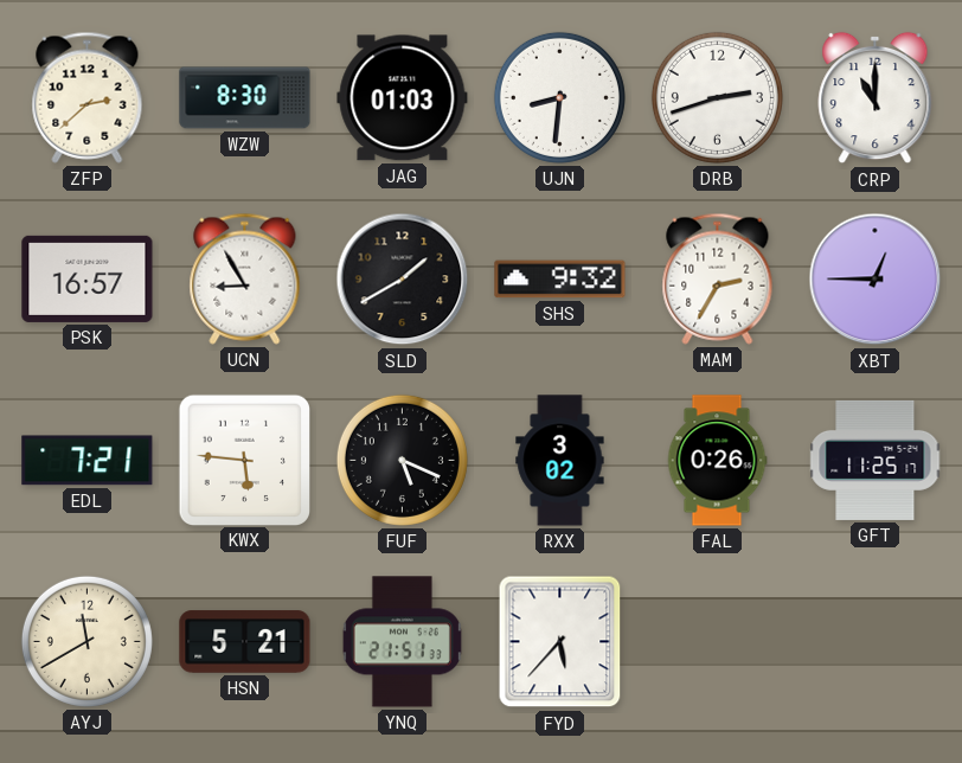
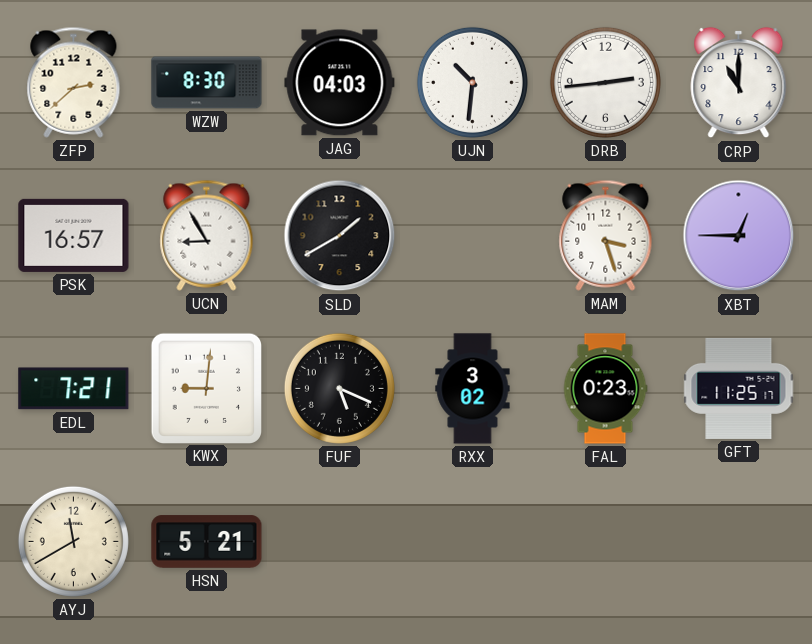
JAG: 01:03 -> 04:03
UJN: 8:31 -> 10:31
DRB: 2:42 -> 2:44
SHS: 9:32 -> none
MAM: 2:35 -> 3:27
KWX: 5:46 -> 9:01
FAL: 0:26 -> 0:23
YNQ: 21:51 -> none
FYD: 5:37 -> none
